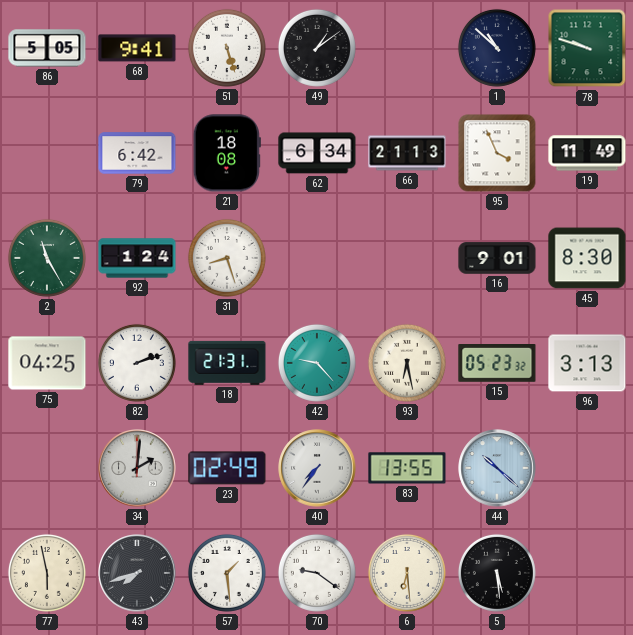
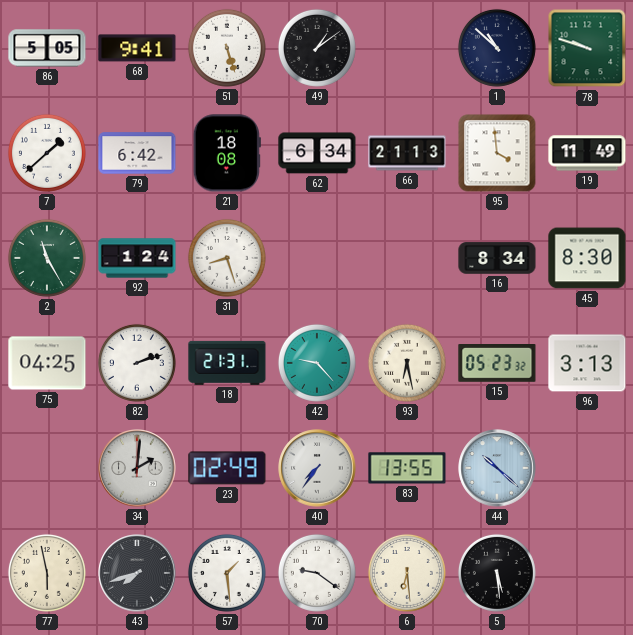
7: none -> 1:38
95: 3:56 -> 3:59
16: 9:01 -> 8:34
